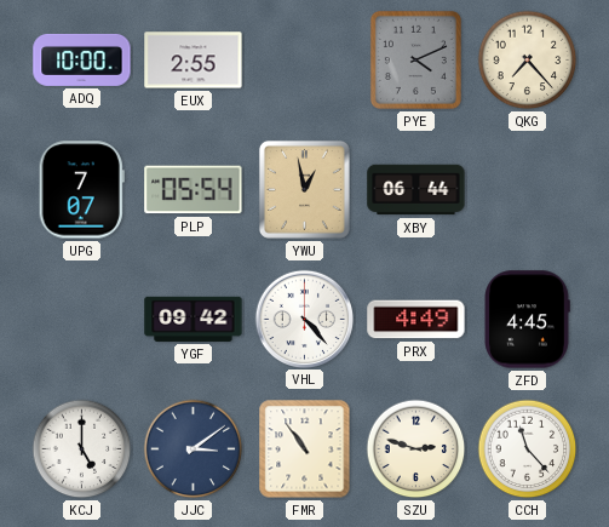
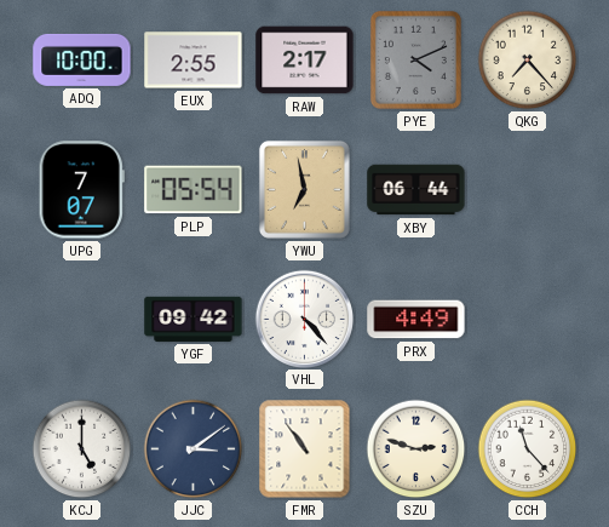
RAW: none -> 2:17
YWU: 12:58 -> 6:58
ZFD: 4:45 -> none
